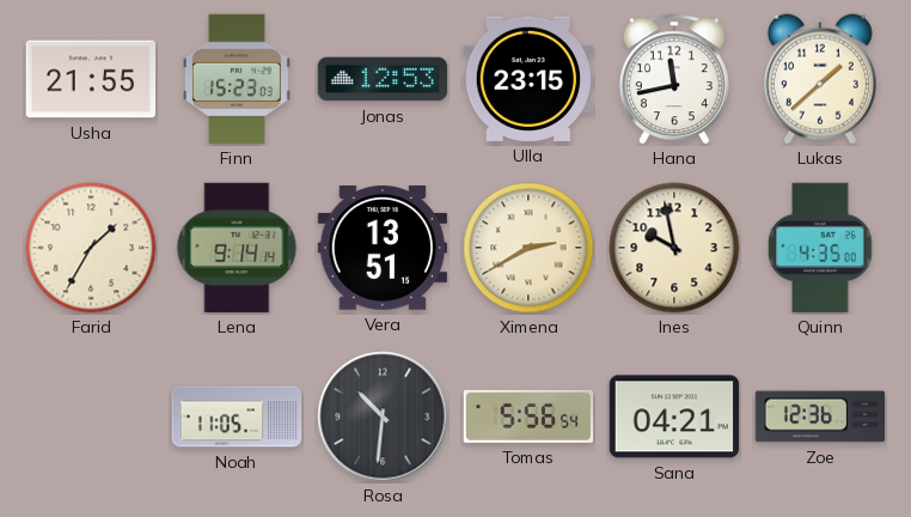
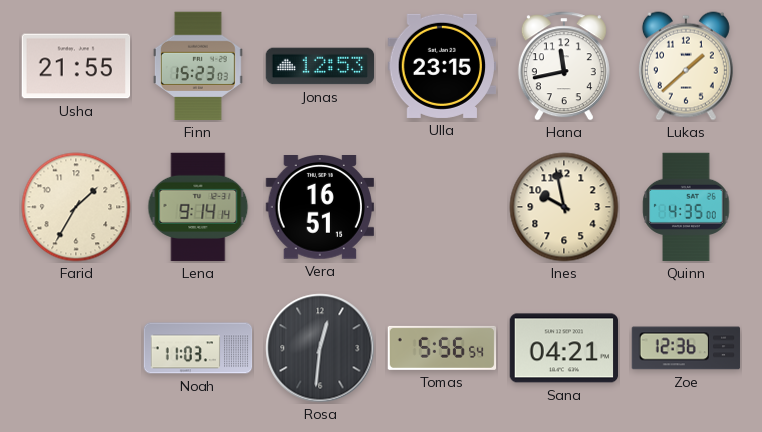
Vera: 13:51 -> 16:51
Ximena: 2:40 -> none
Noah: 11:05 -> 11:03
Rosa: 10:31 -> 12:31
